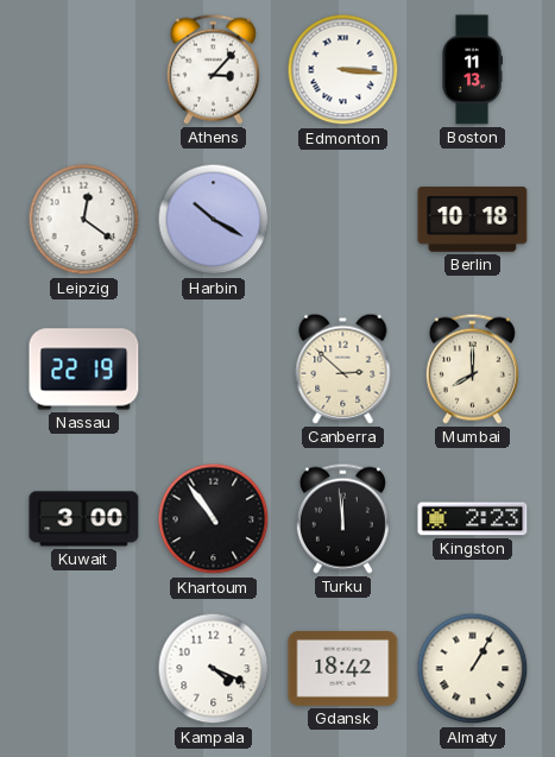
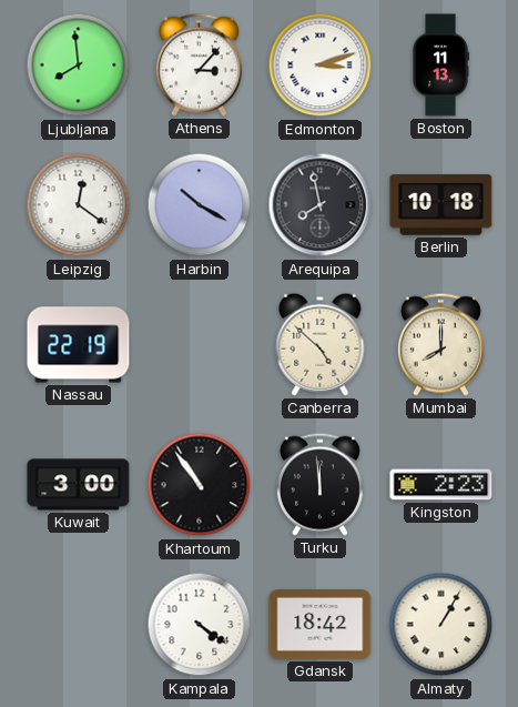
Ljubljana: none -> 7:59
Edmonton: 3:16 -> 3:12
Arequipa: none -> 7:58
Canberra: 2:52 -> 4:52
Kampala: 4:19 -> 4:21
